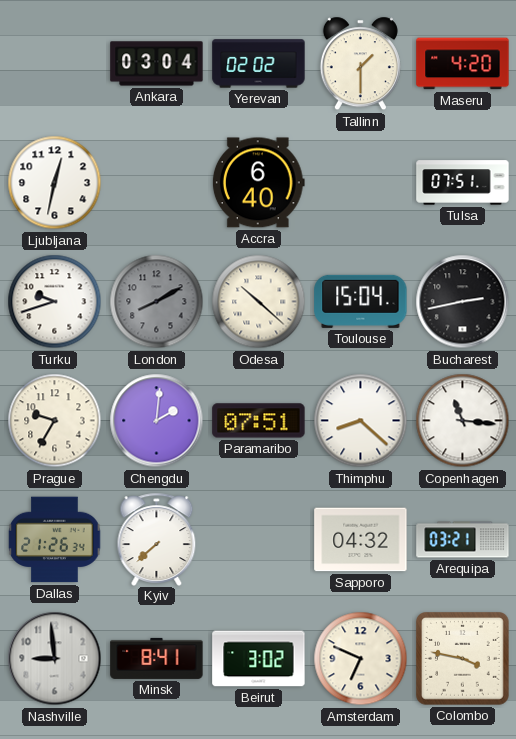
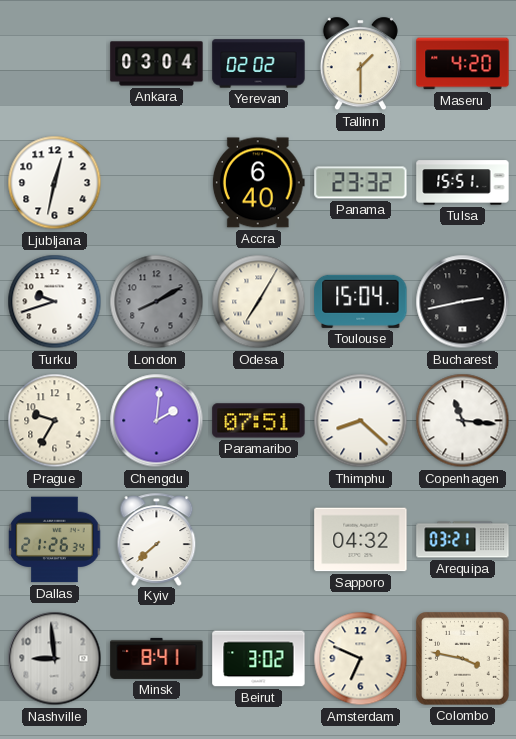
Panama: none -> 23:32
Tulsa: 07:51 -> 15:51
Odesa: 10:22 -> 7:05
